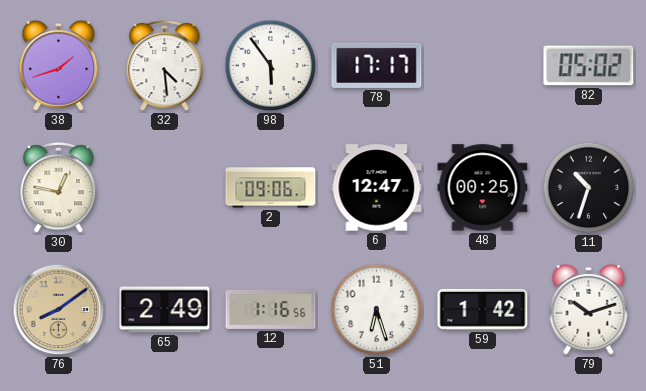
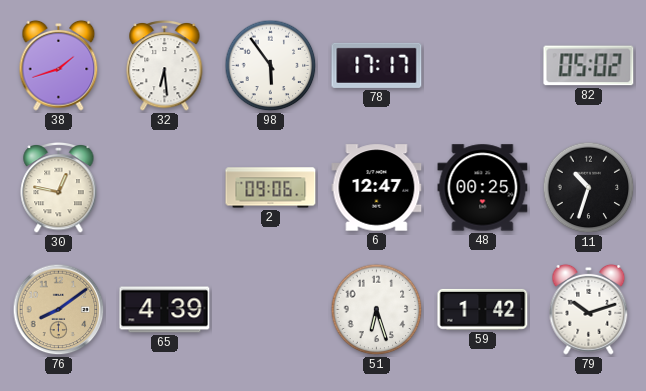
32: 4:29 -> 6:29
65: 2:49 -> 4:39
12: 1:16 -> none
